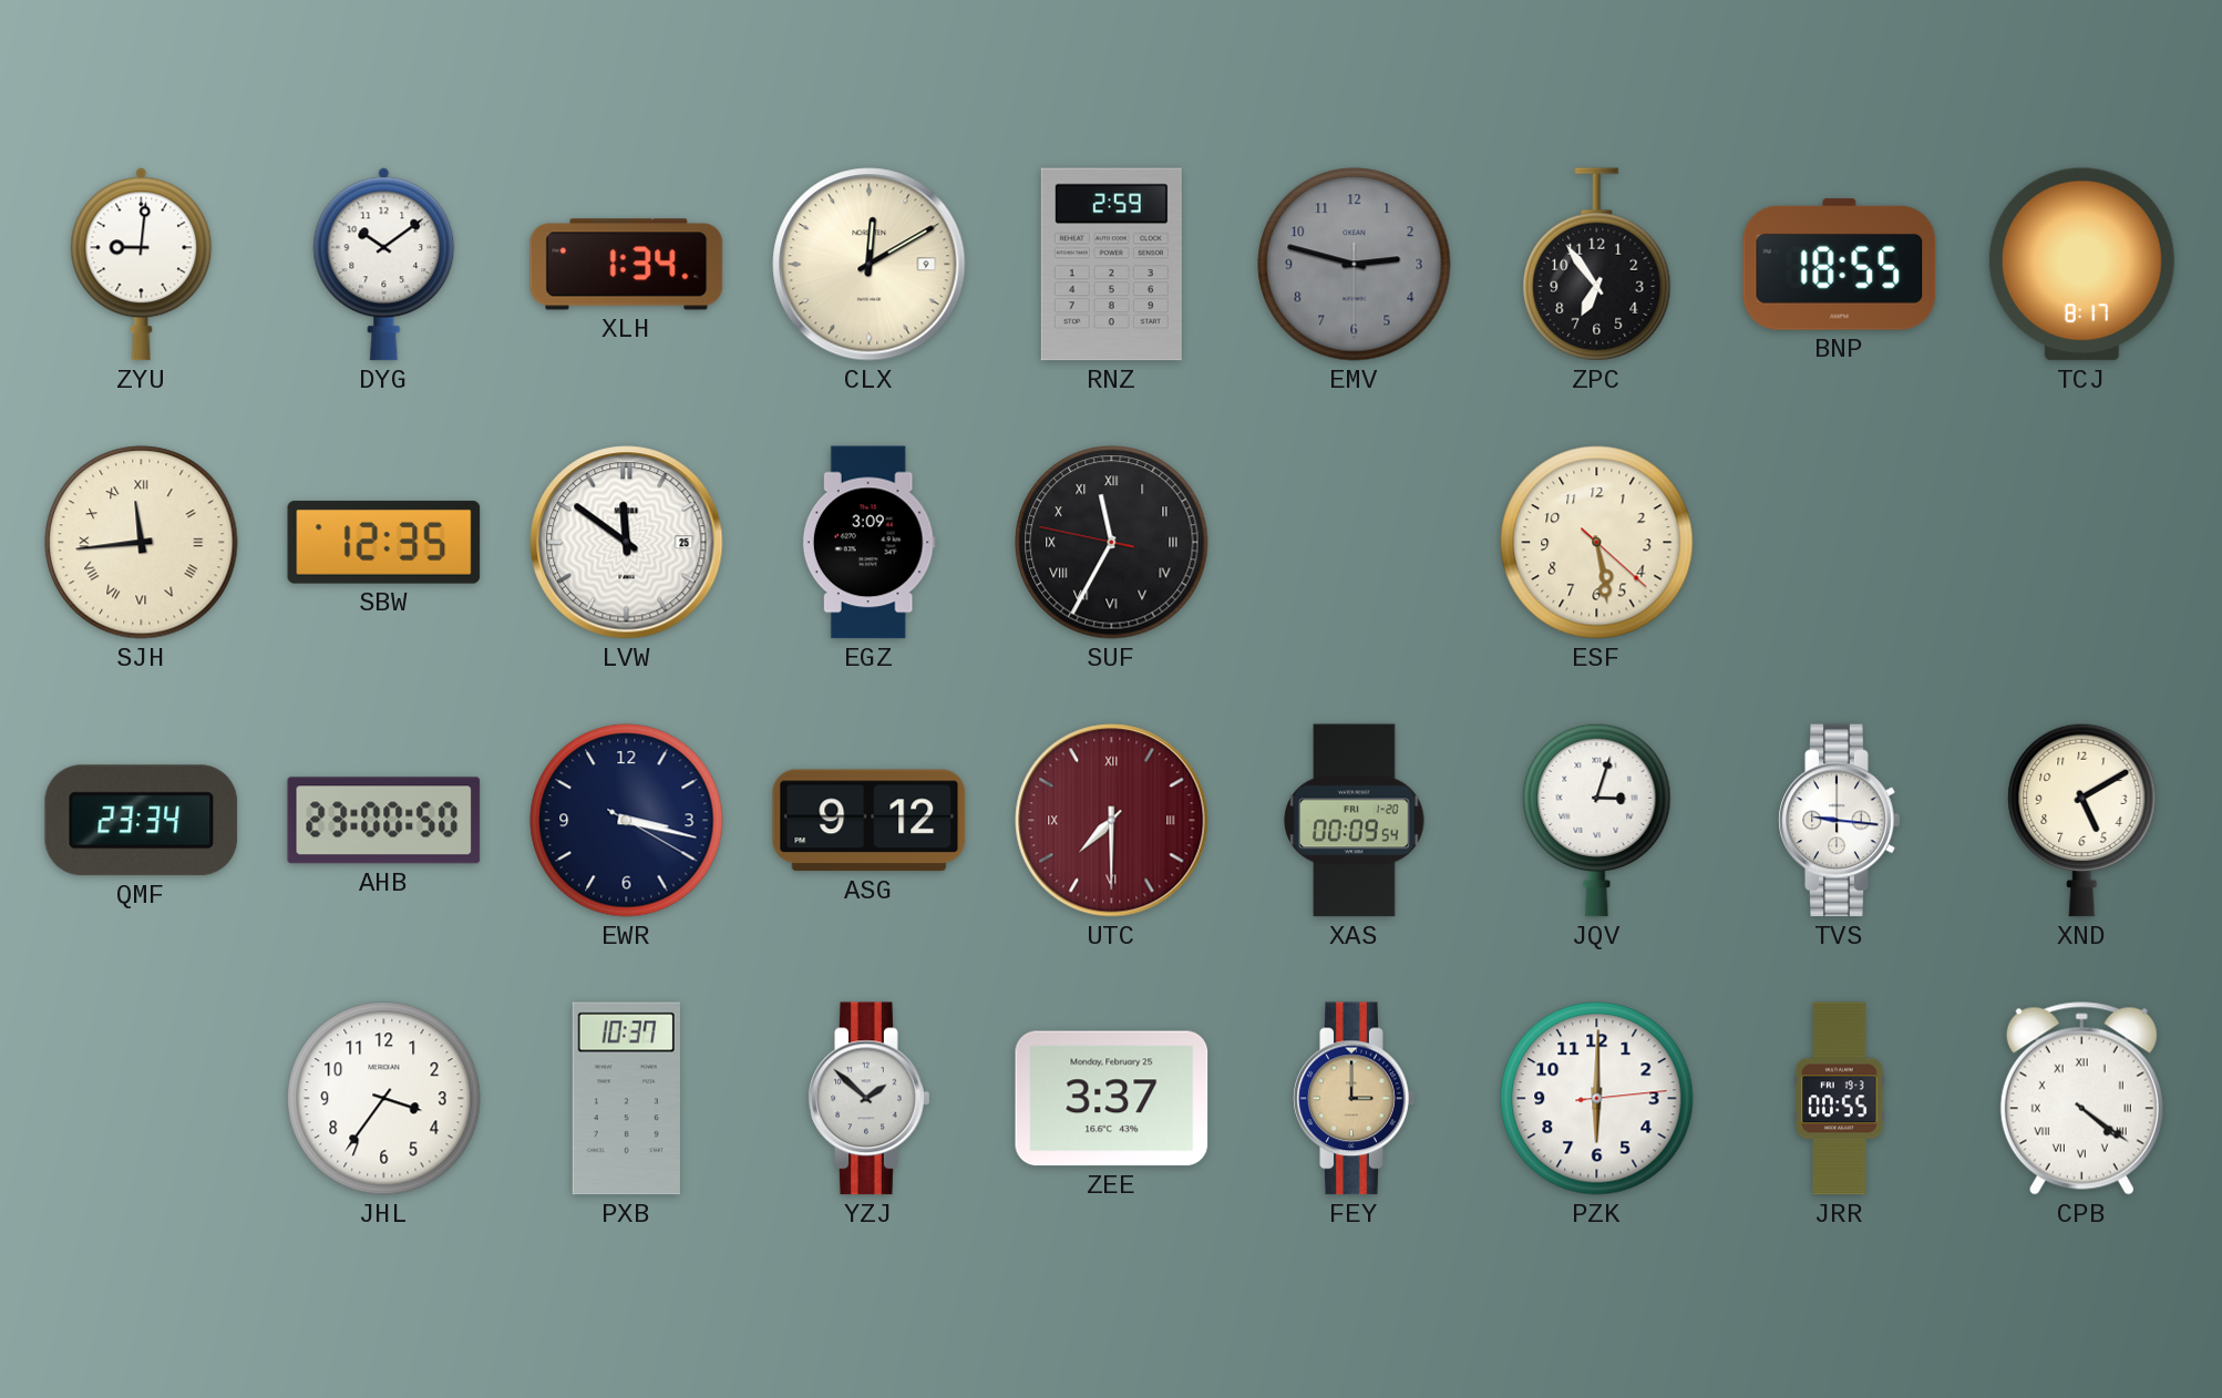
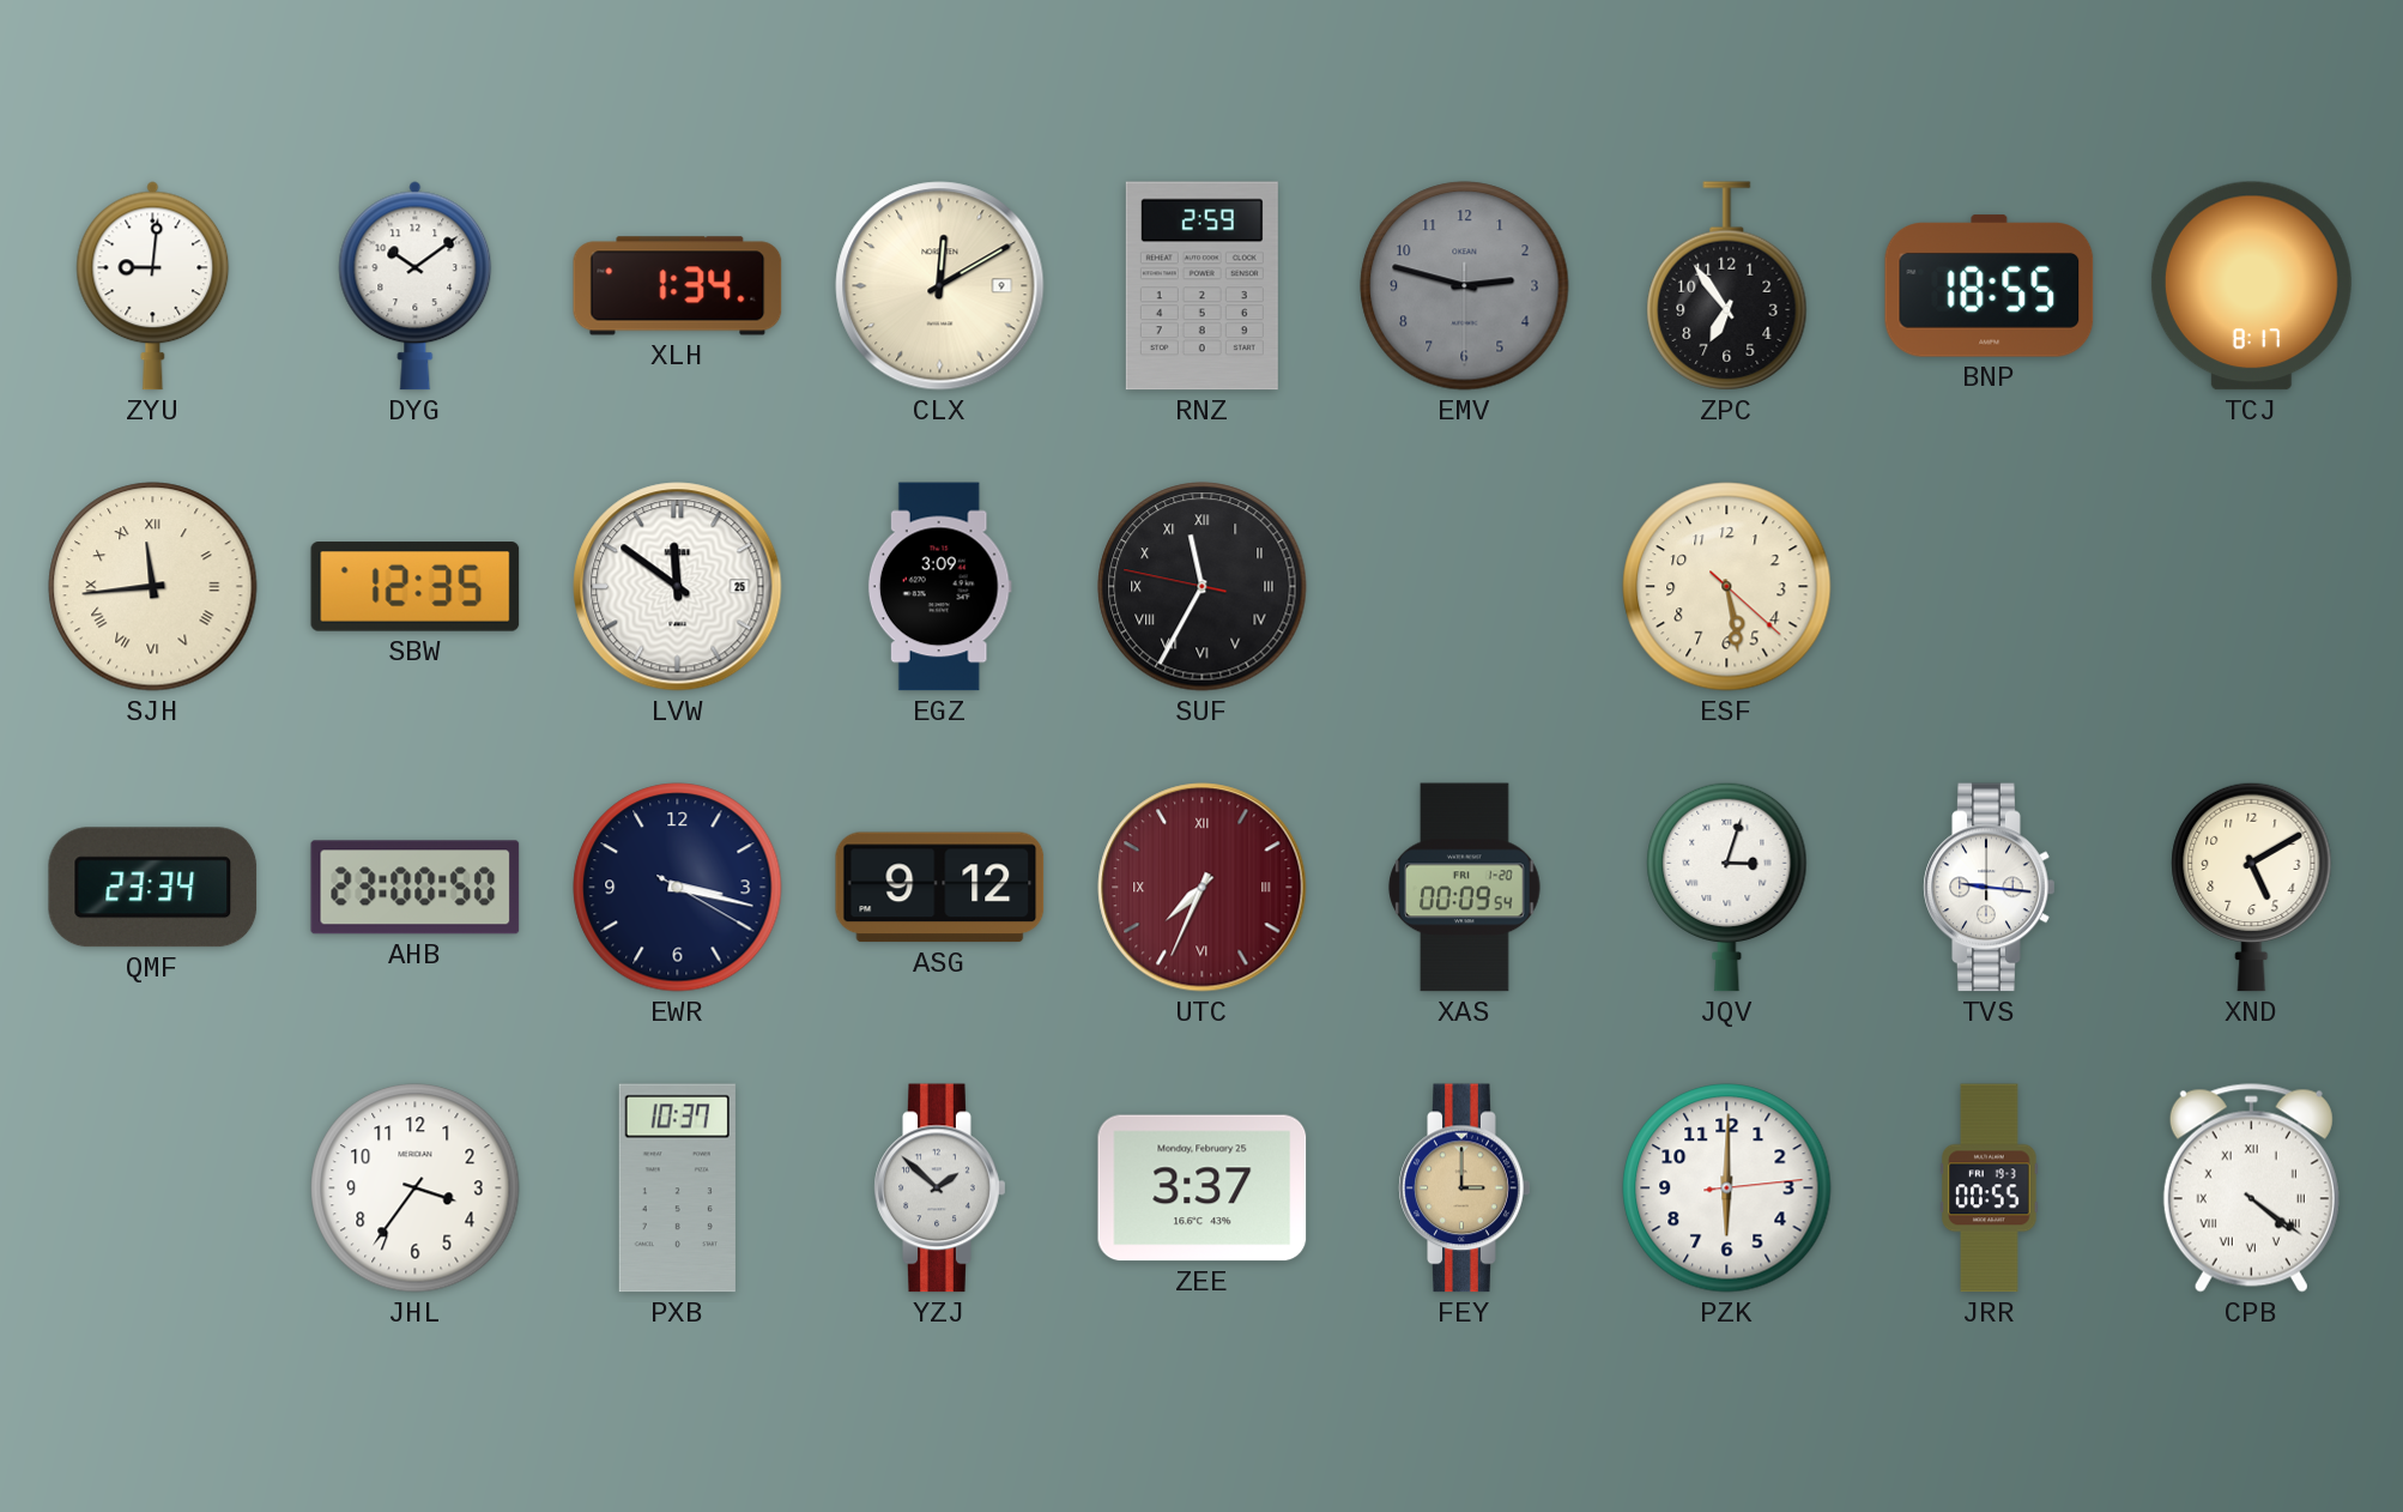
UTC: 7:30 -> 7:34
